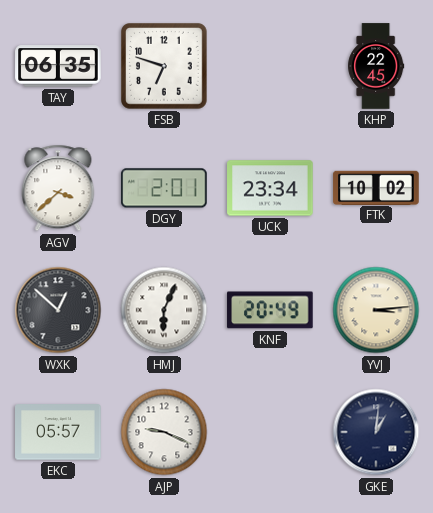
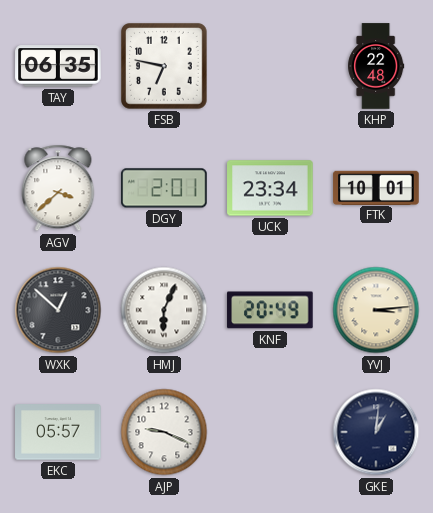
FSB: 6:48 -> 6:47
KHP: 22:45 -> 22:48
FTK: 10:02 -> 10:01
